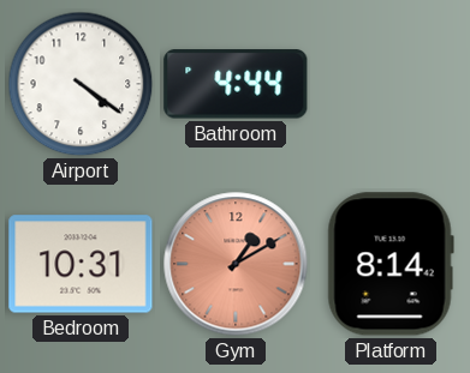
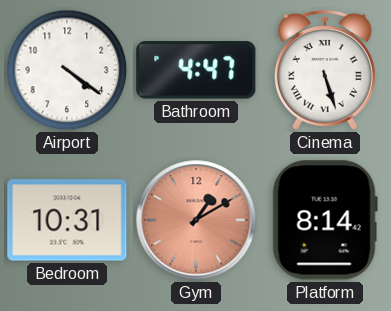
Bathroom: 4:44 -> 4:47
Cinema: none -> 5:27
